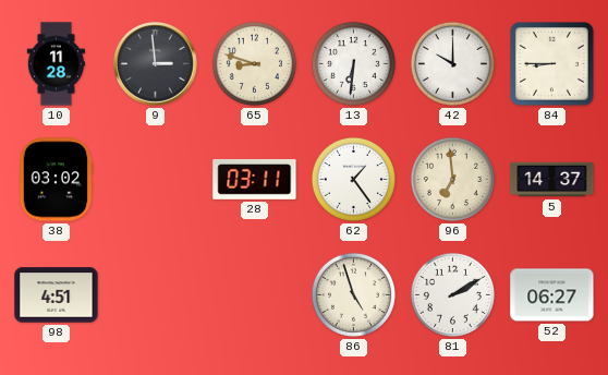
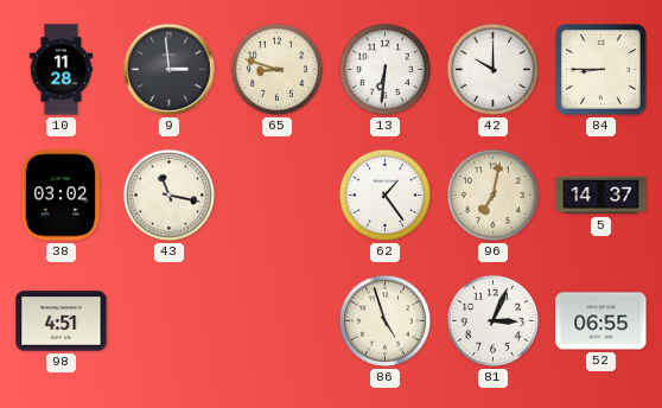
43: none -> 11:17
28: 03:11 -> none
96: 6:59 -> 7:02
81: 2:10 -> 3:04
52: 06:27 -> 06:55
